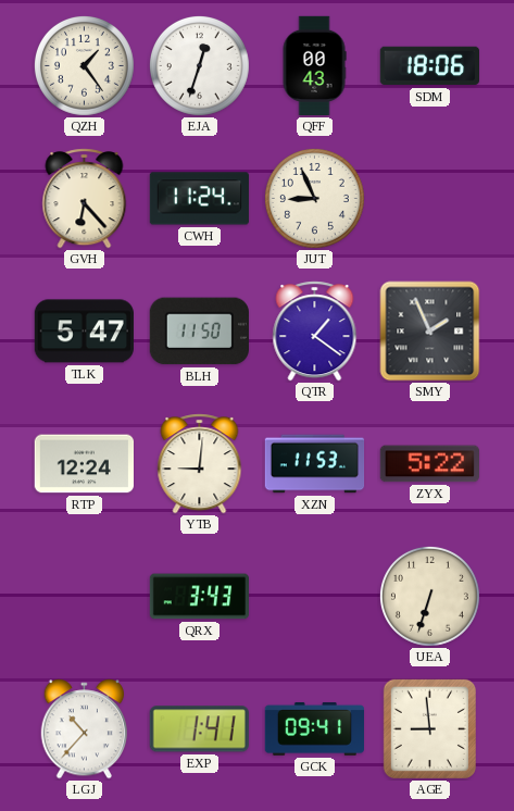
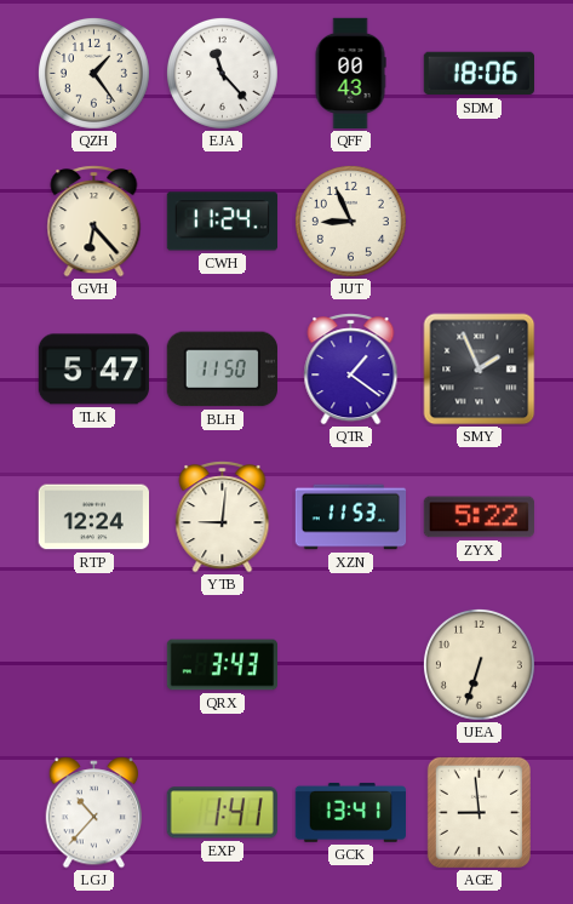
EJA: 12:33 -> 11:23
GCK: 09:41 -> 13:41
